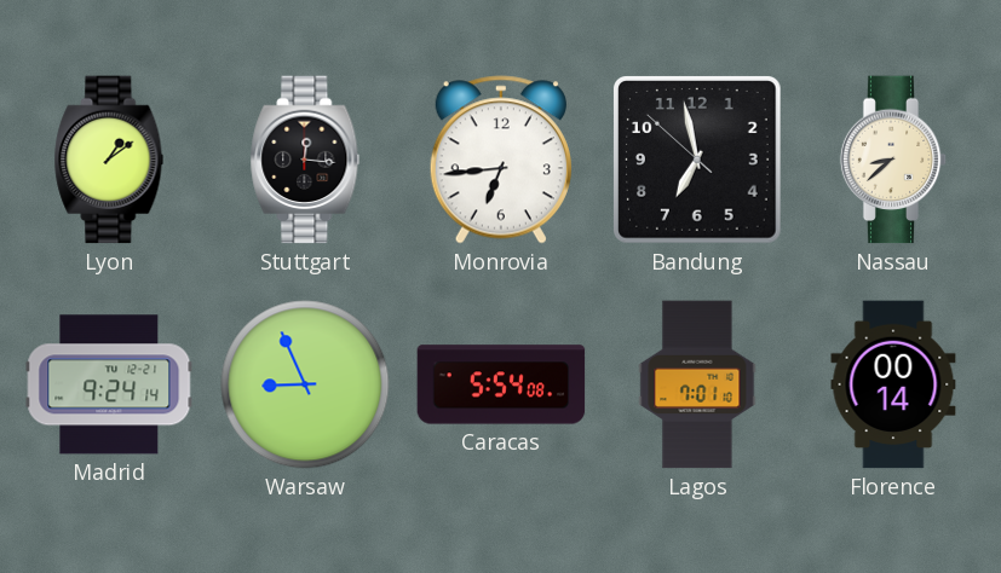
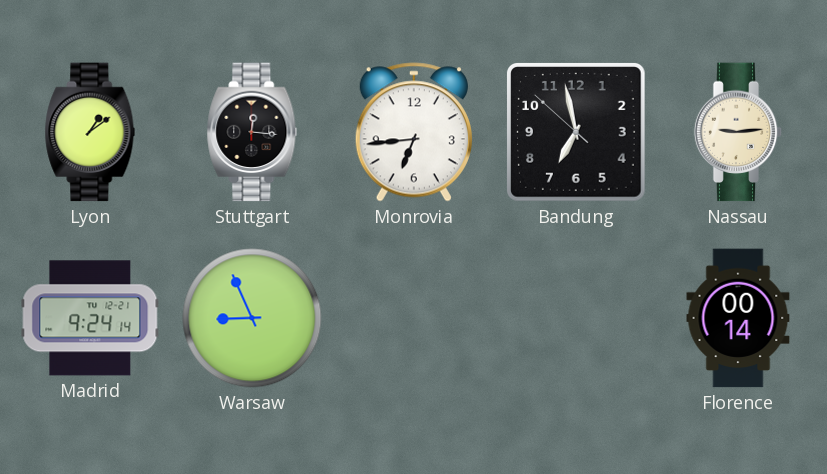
Nassau: 8:38 -> 9:14
Caracas: 5:54 -> none
Lagos: 7:01 -> none
